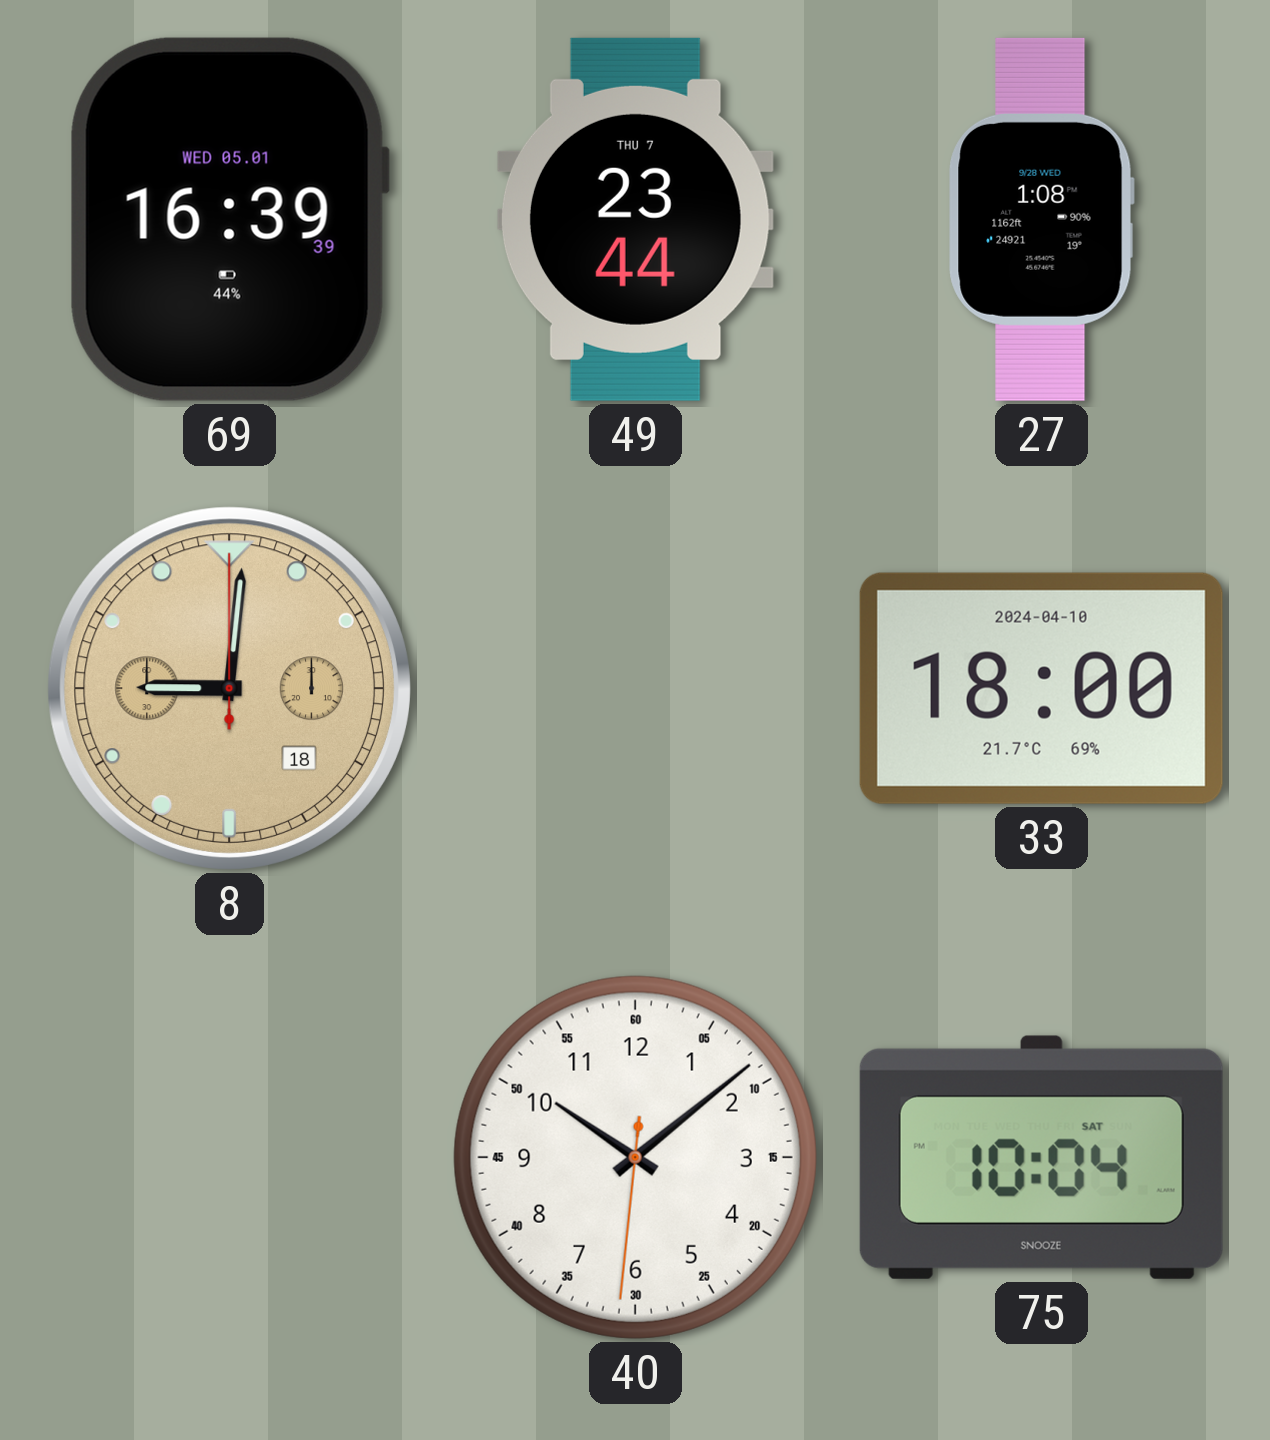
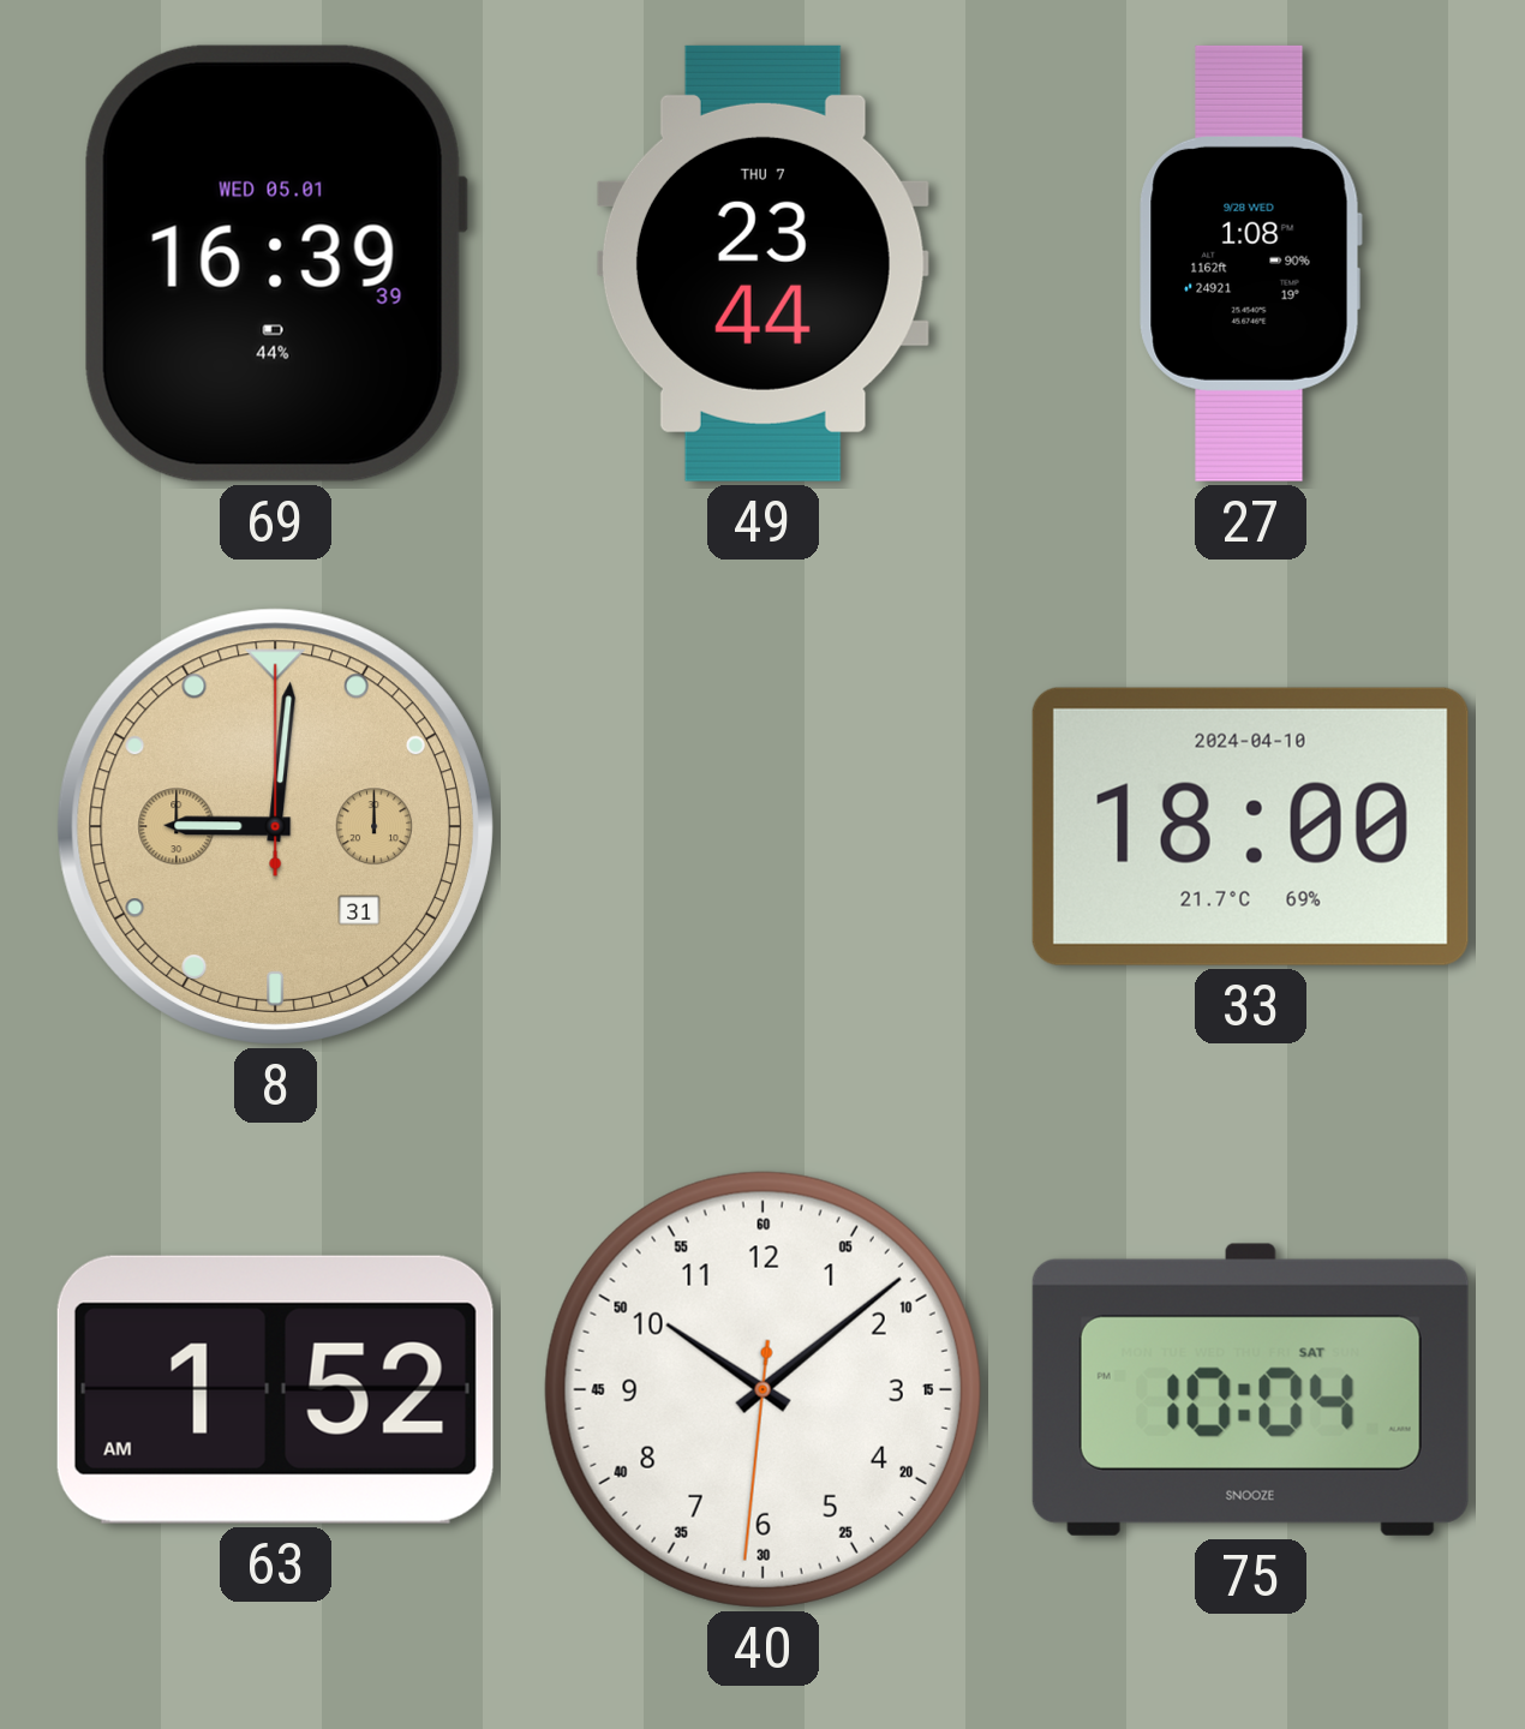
8 date: 18 -> 31
63: none -> 1:52
